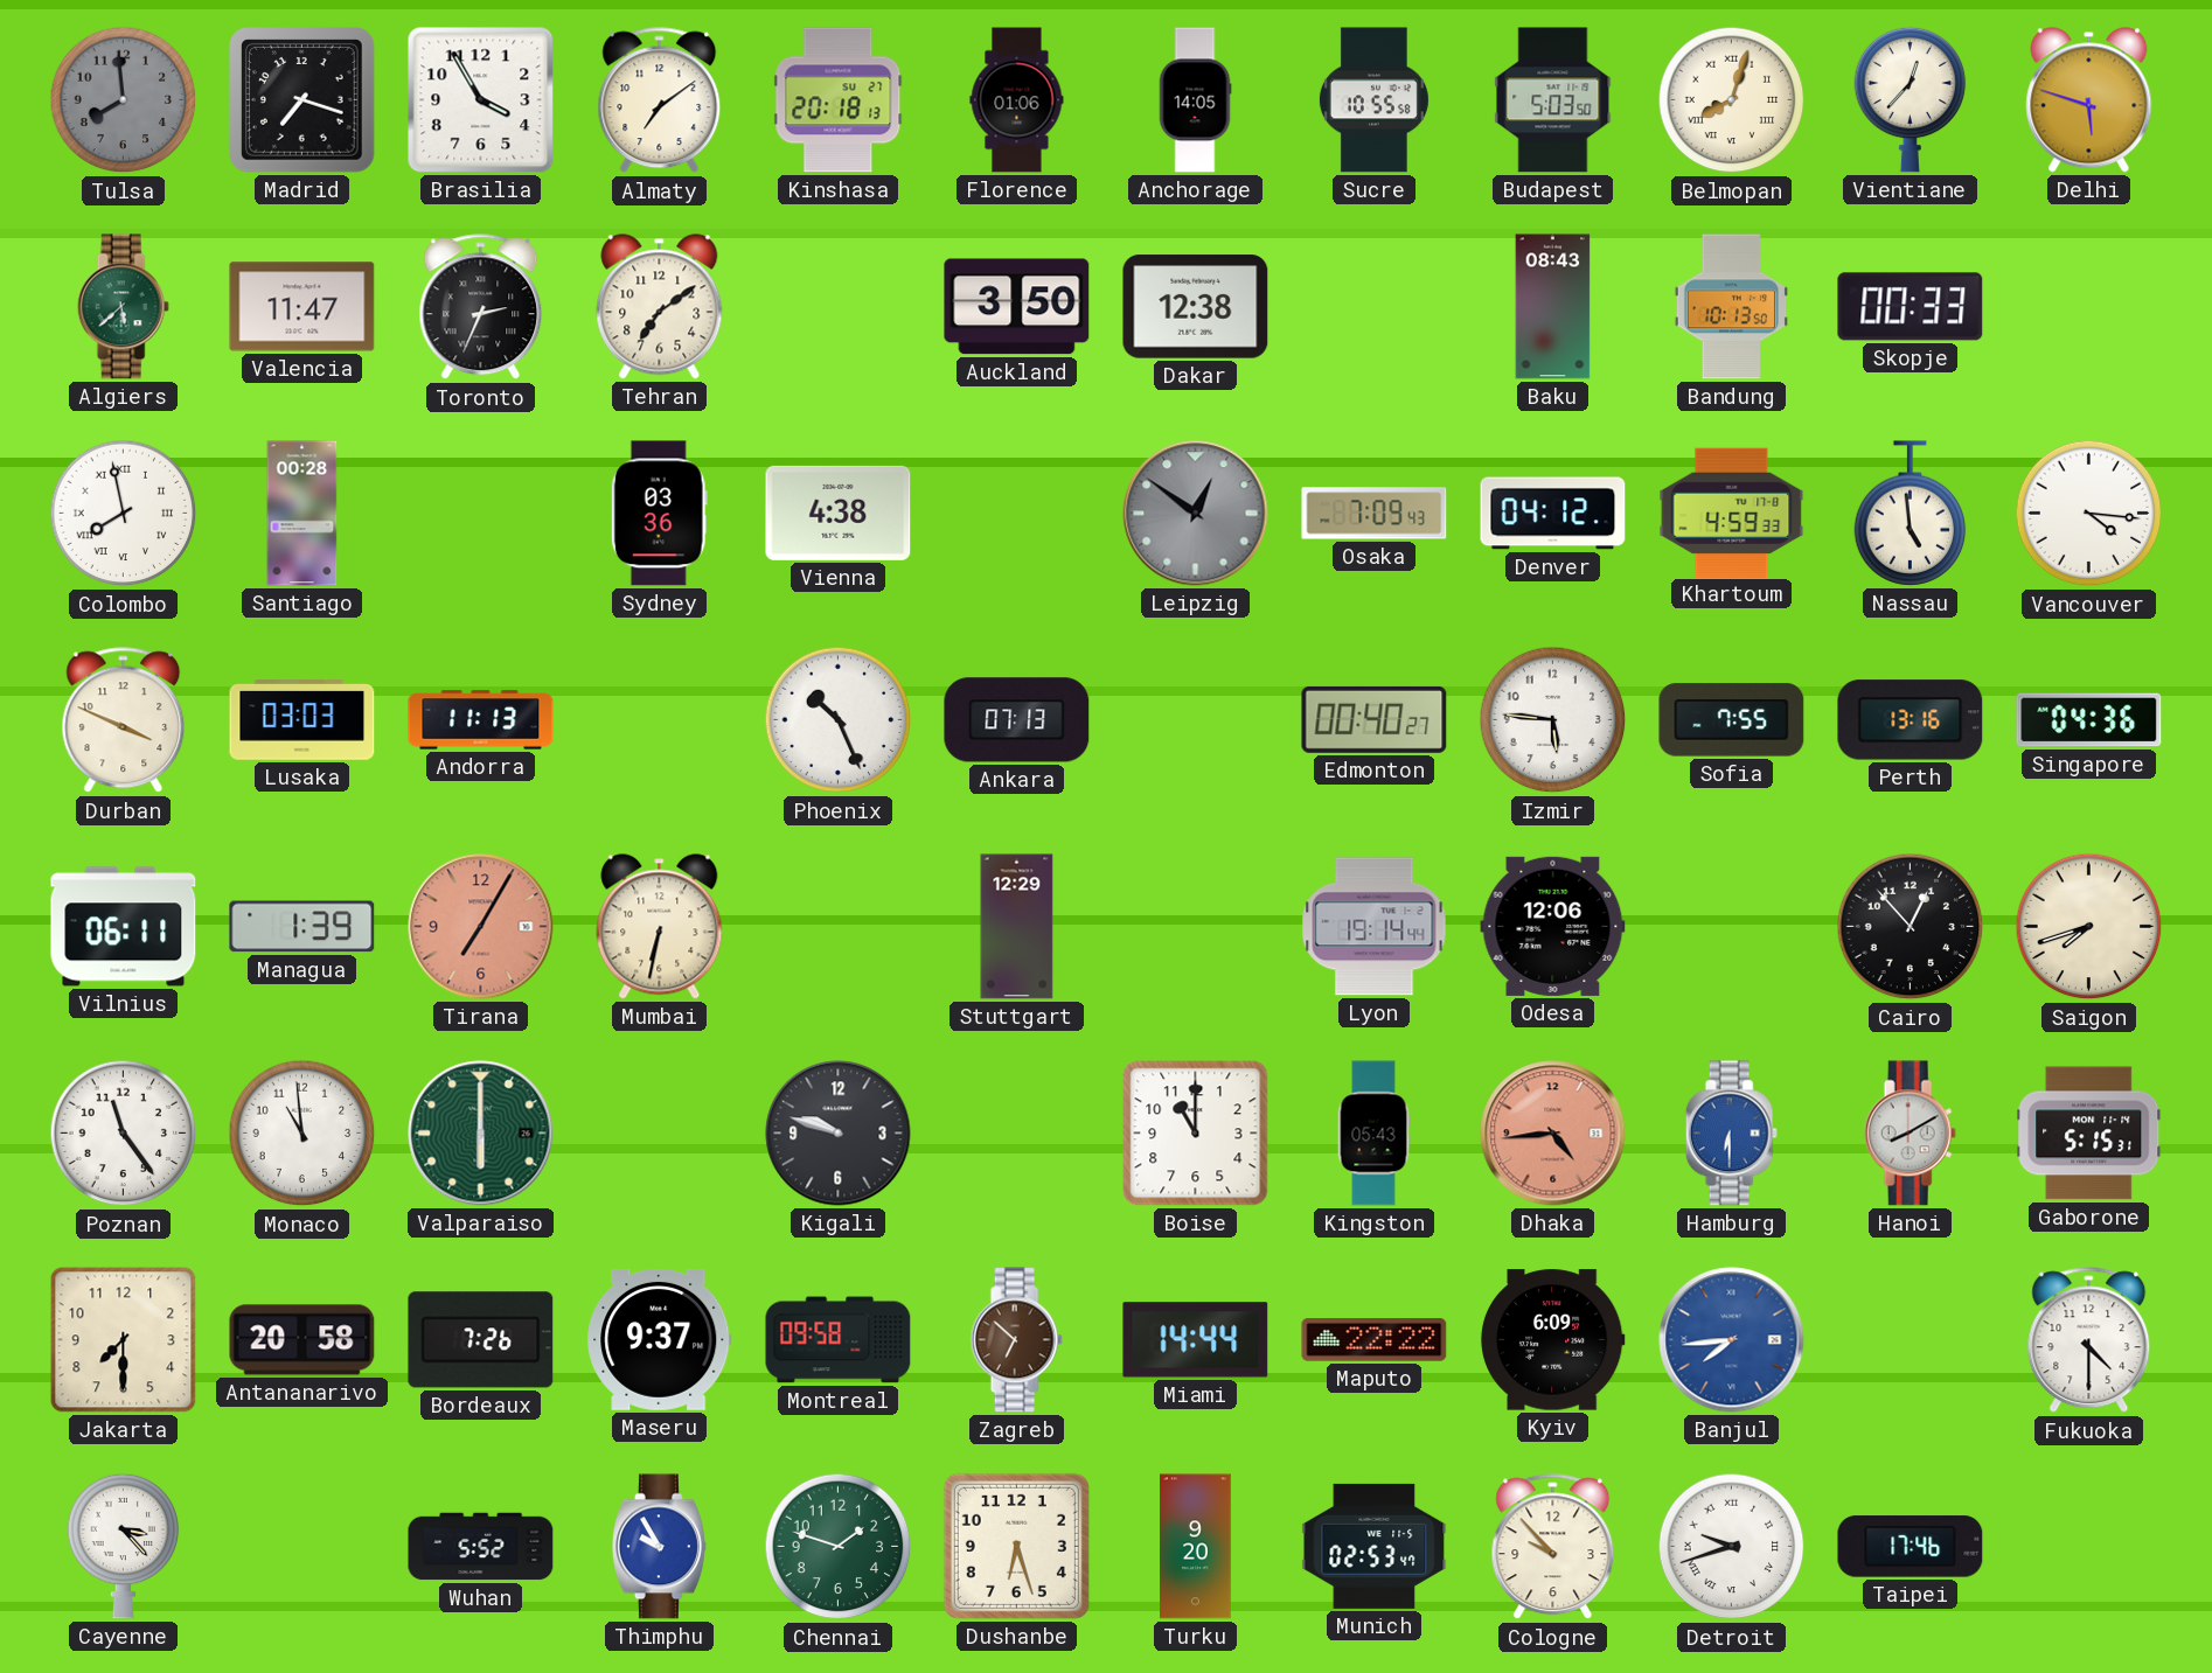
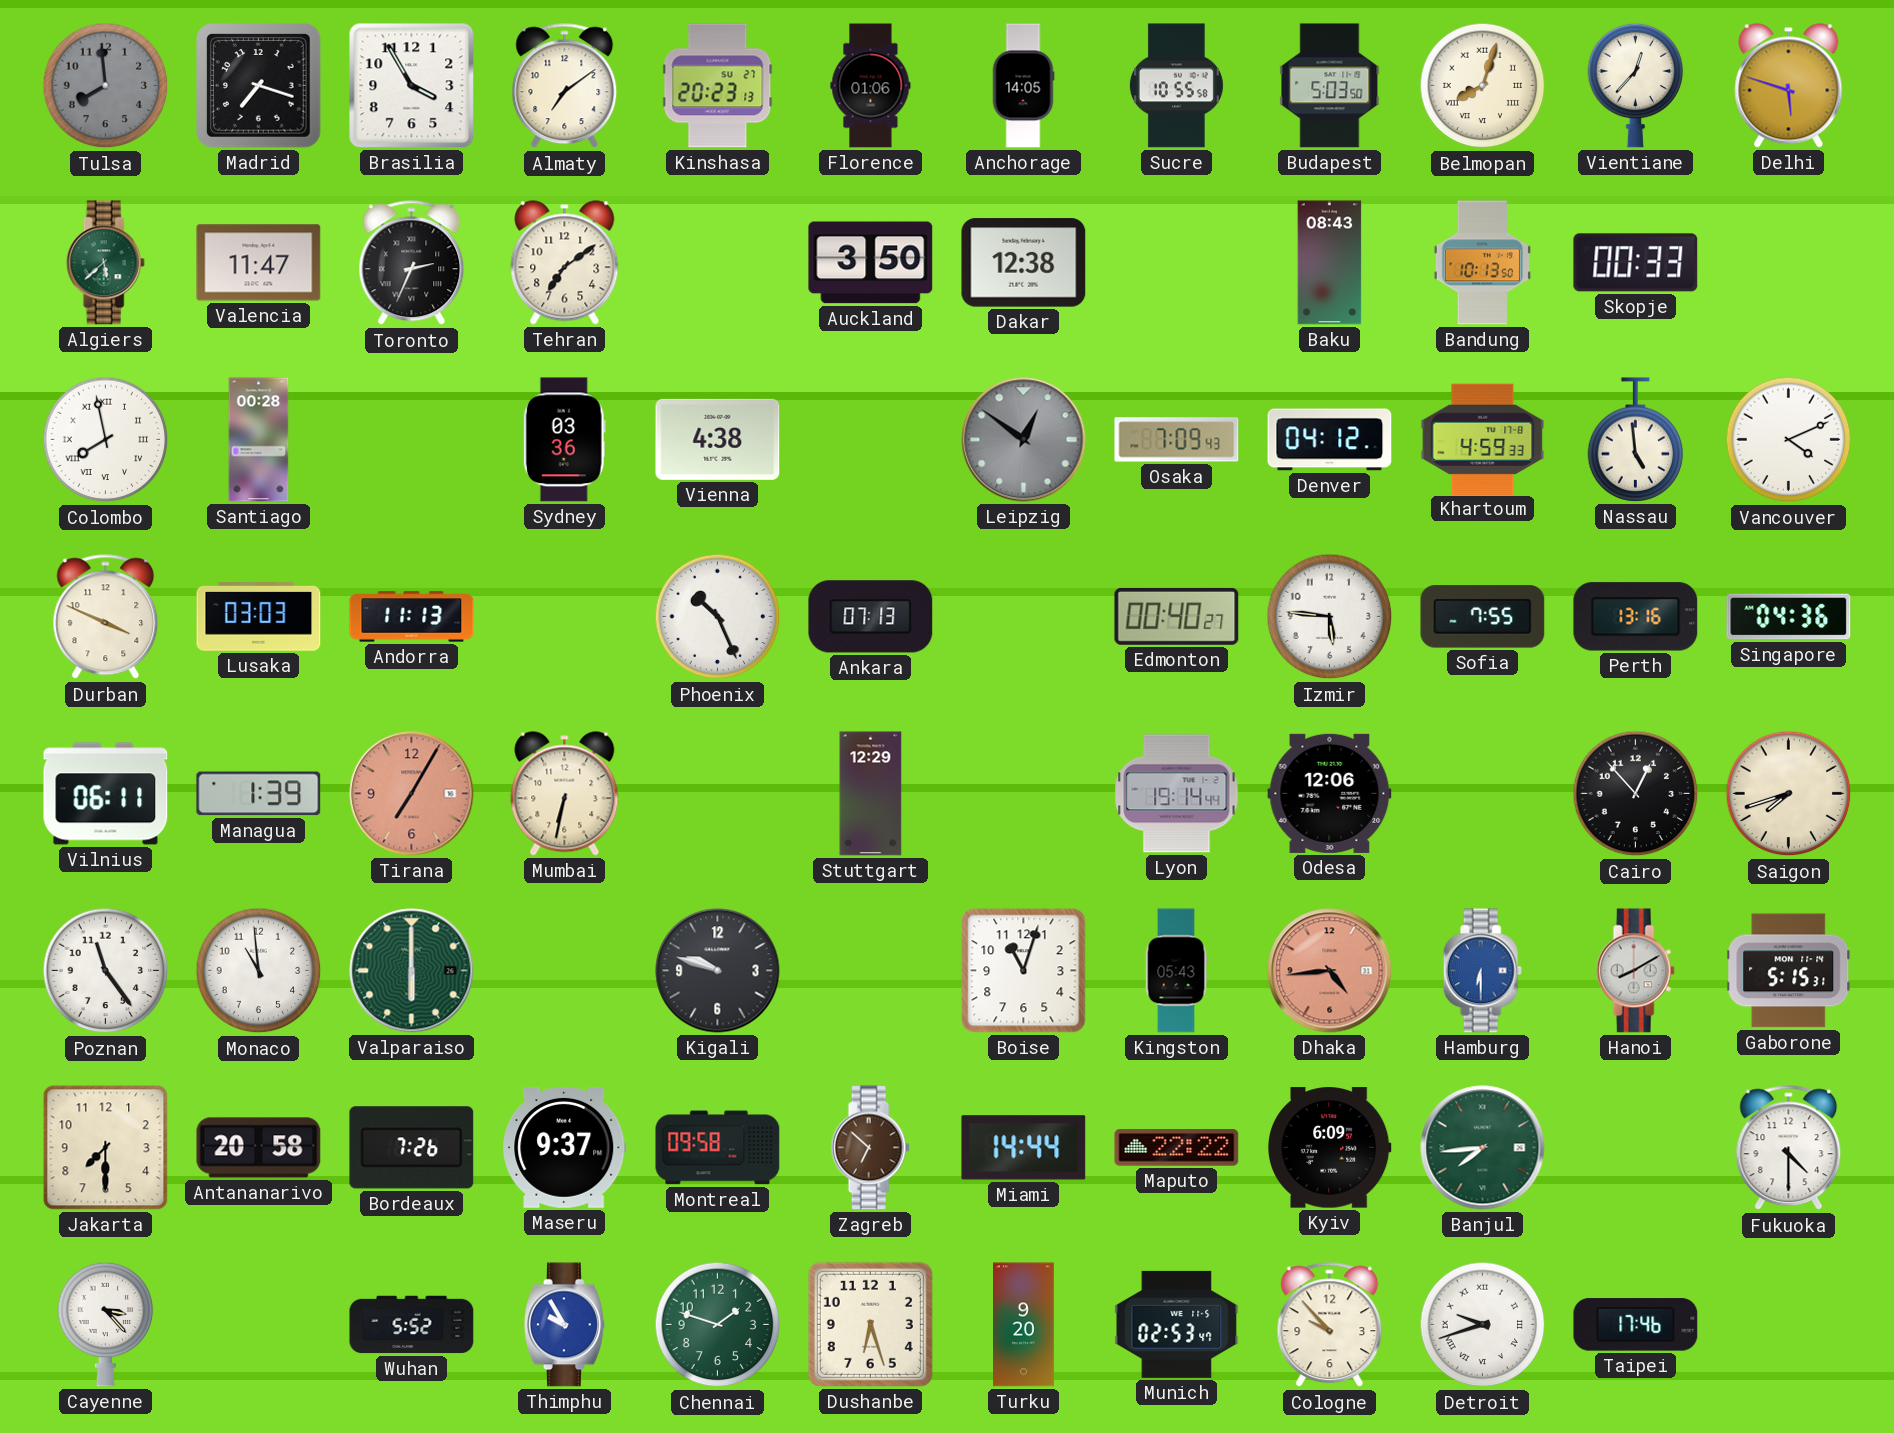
Kinshasa: 20:18 -> 20:23
Vancouver: 4:16 -> 4:11
Boise: 11:00 -> 11:03
Banjul dial: blue -> green
